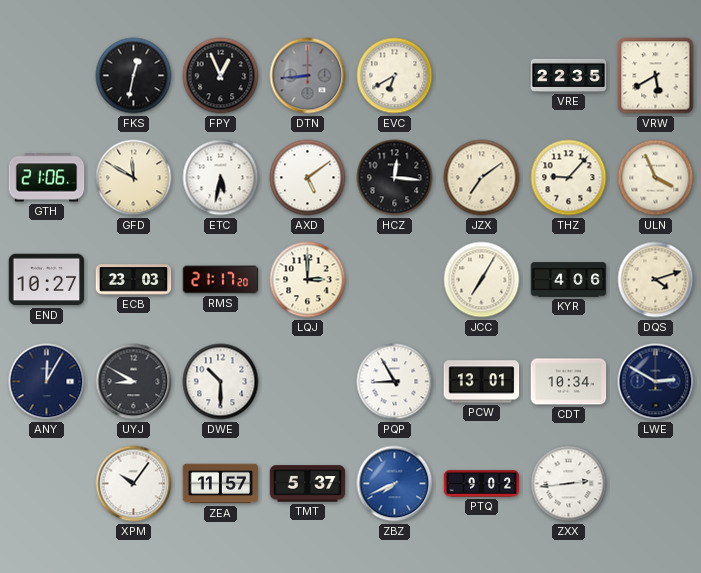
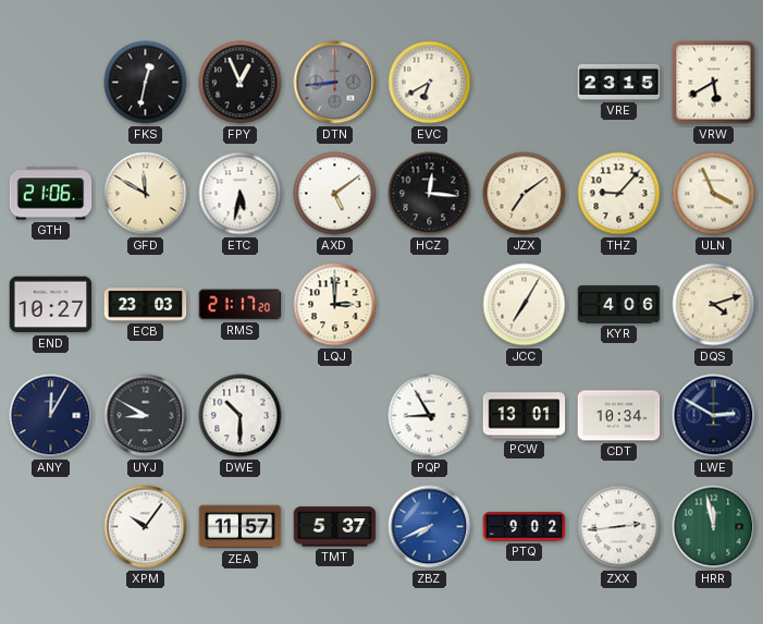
VRE: 22:35 -> 23:15
HRR: none -> 11:58
